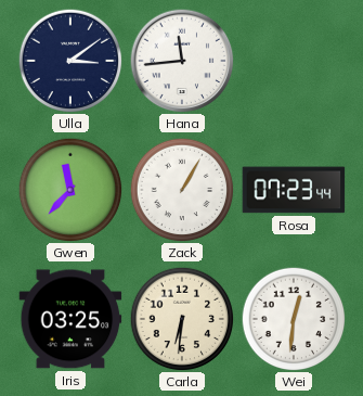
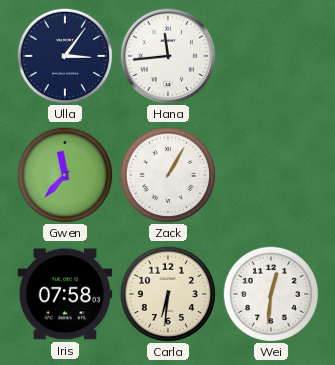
Ulla: 3:09 -> 3:06
Rosa: 07:23 -> none
Iris: 03:25 -> 07:58
